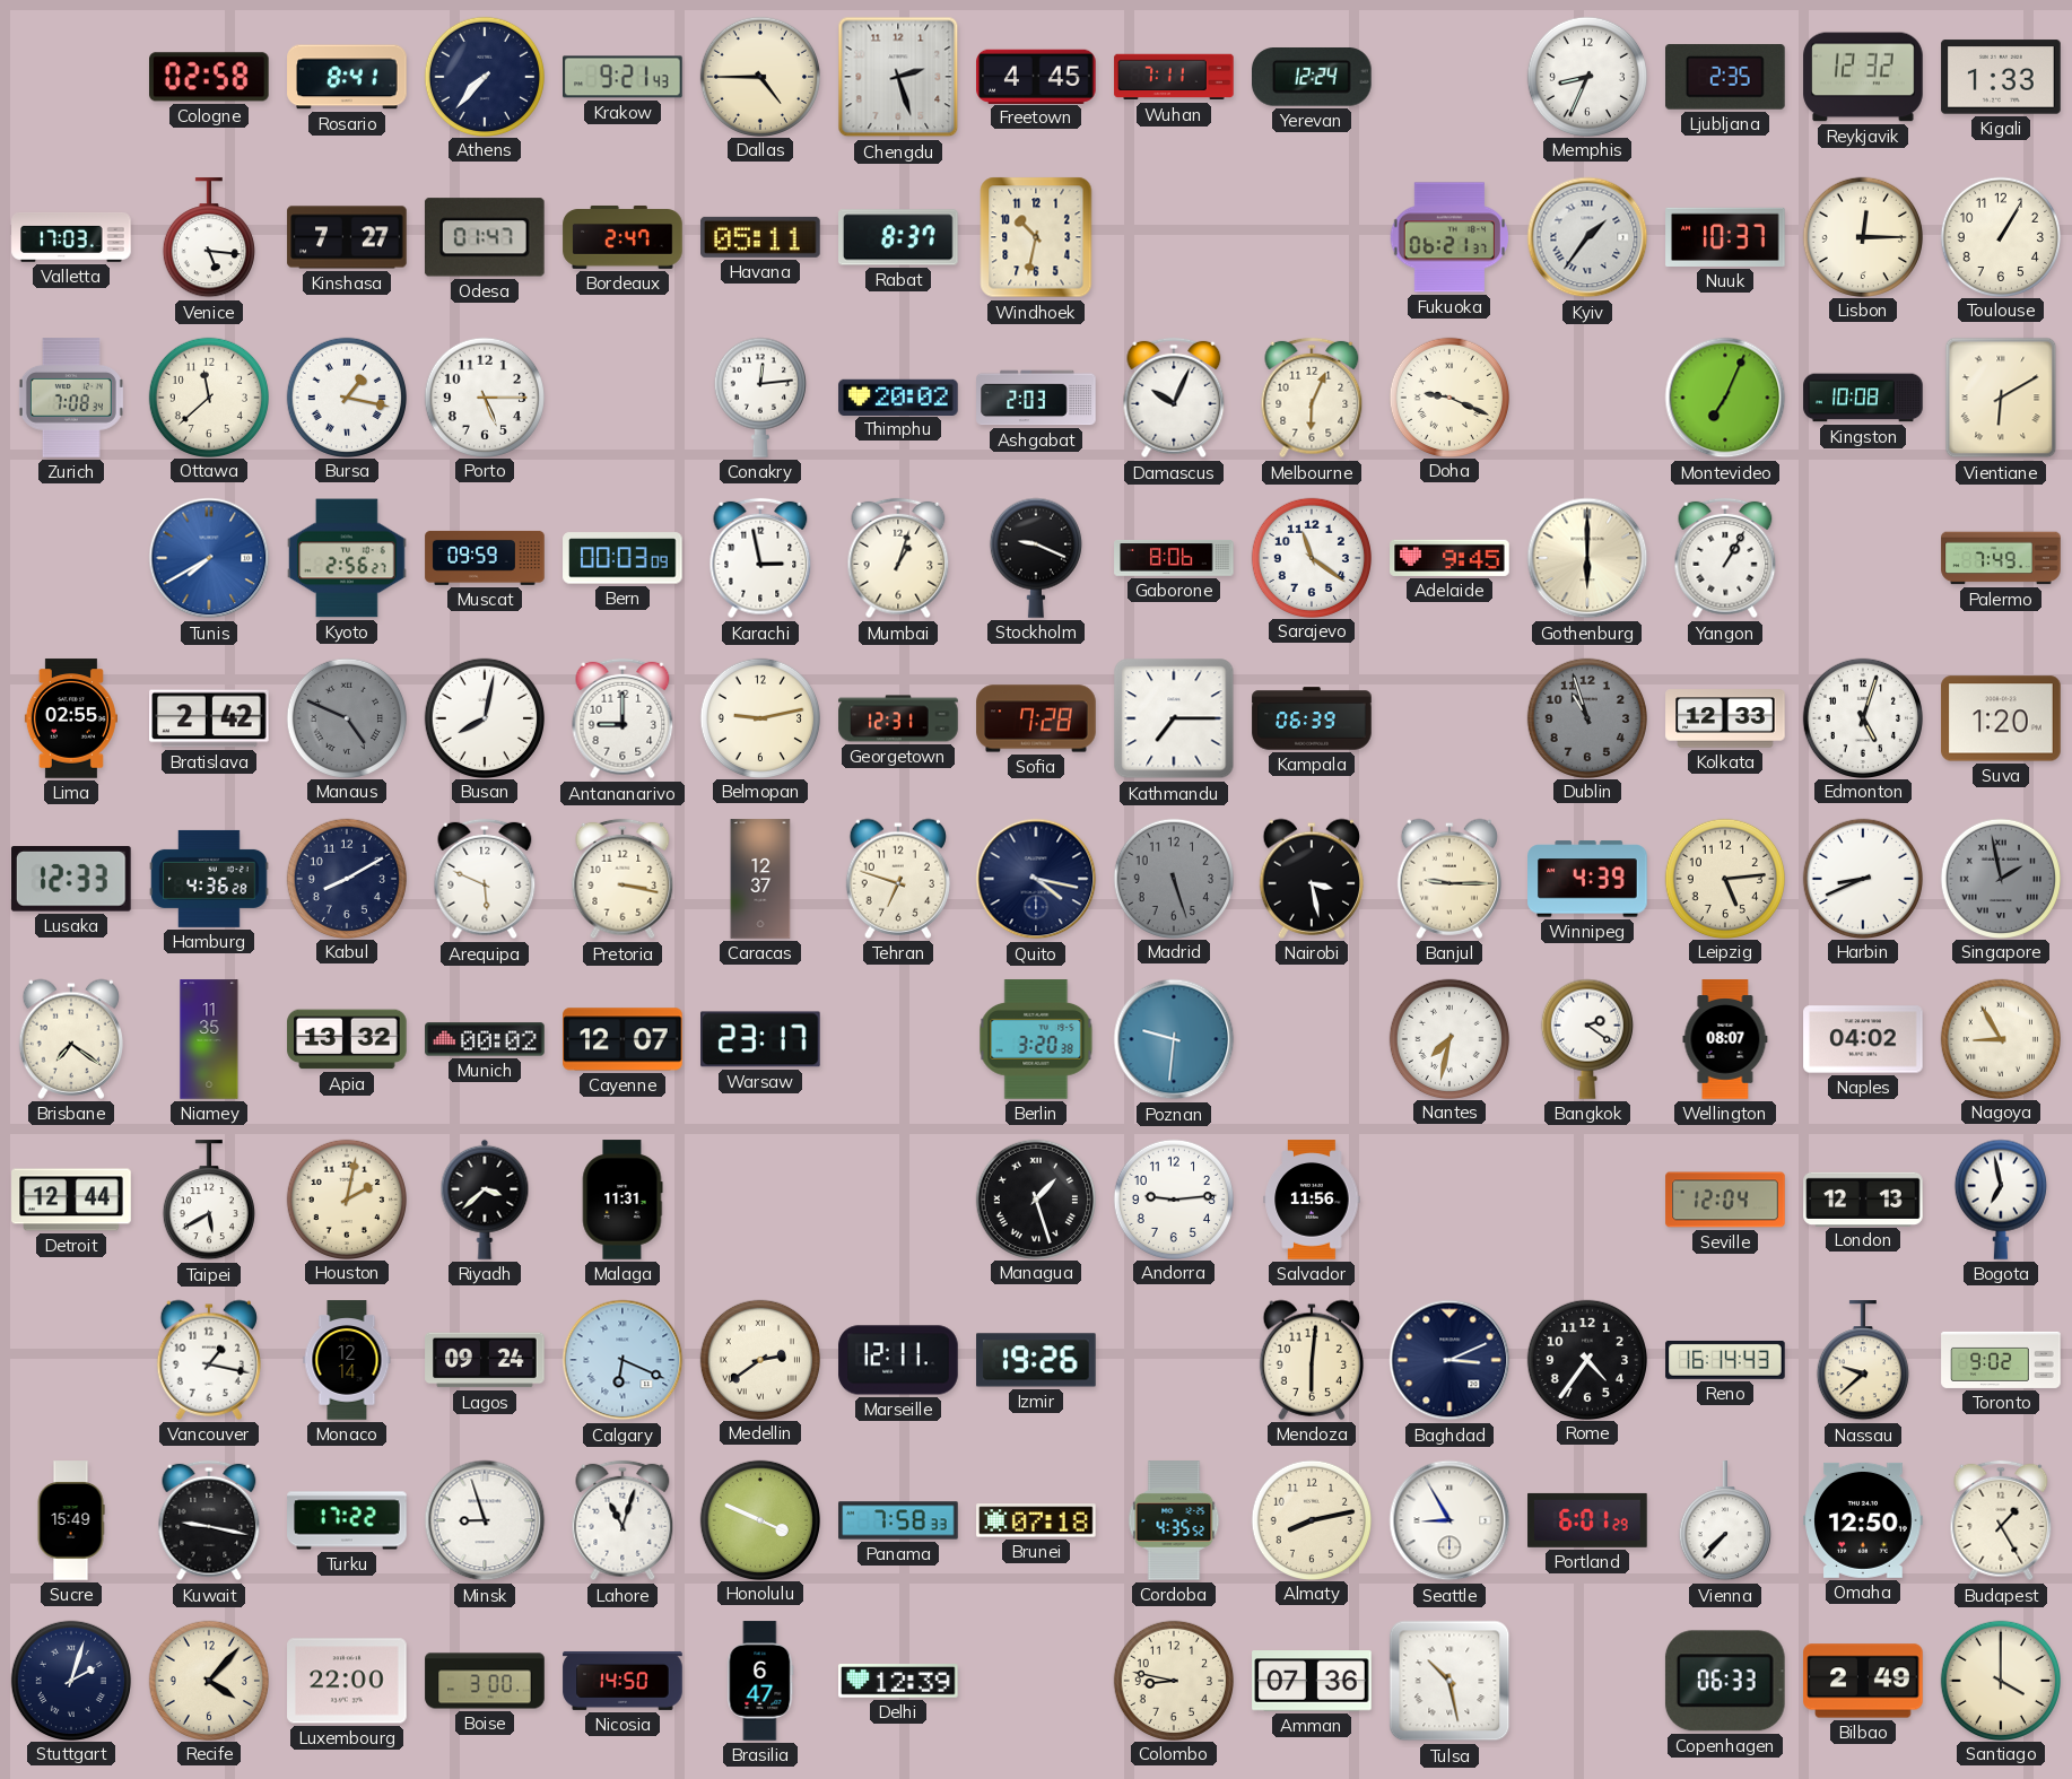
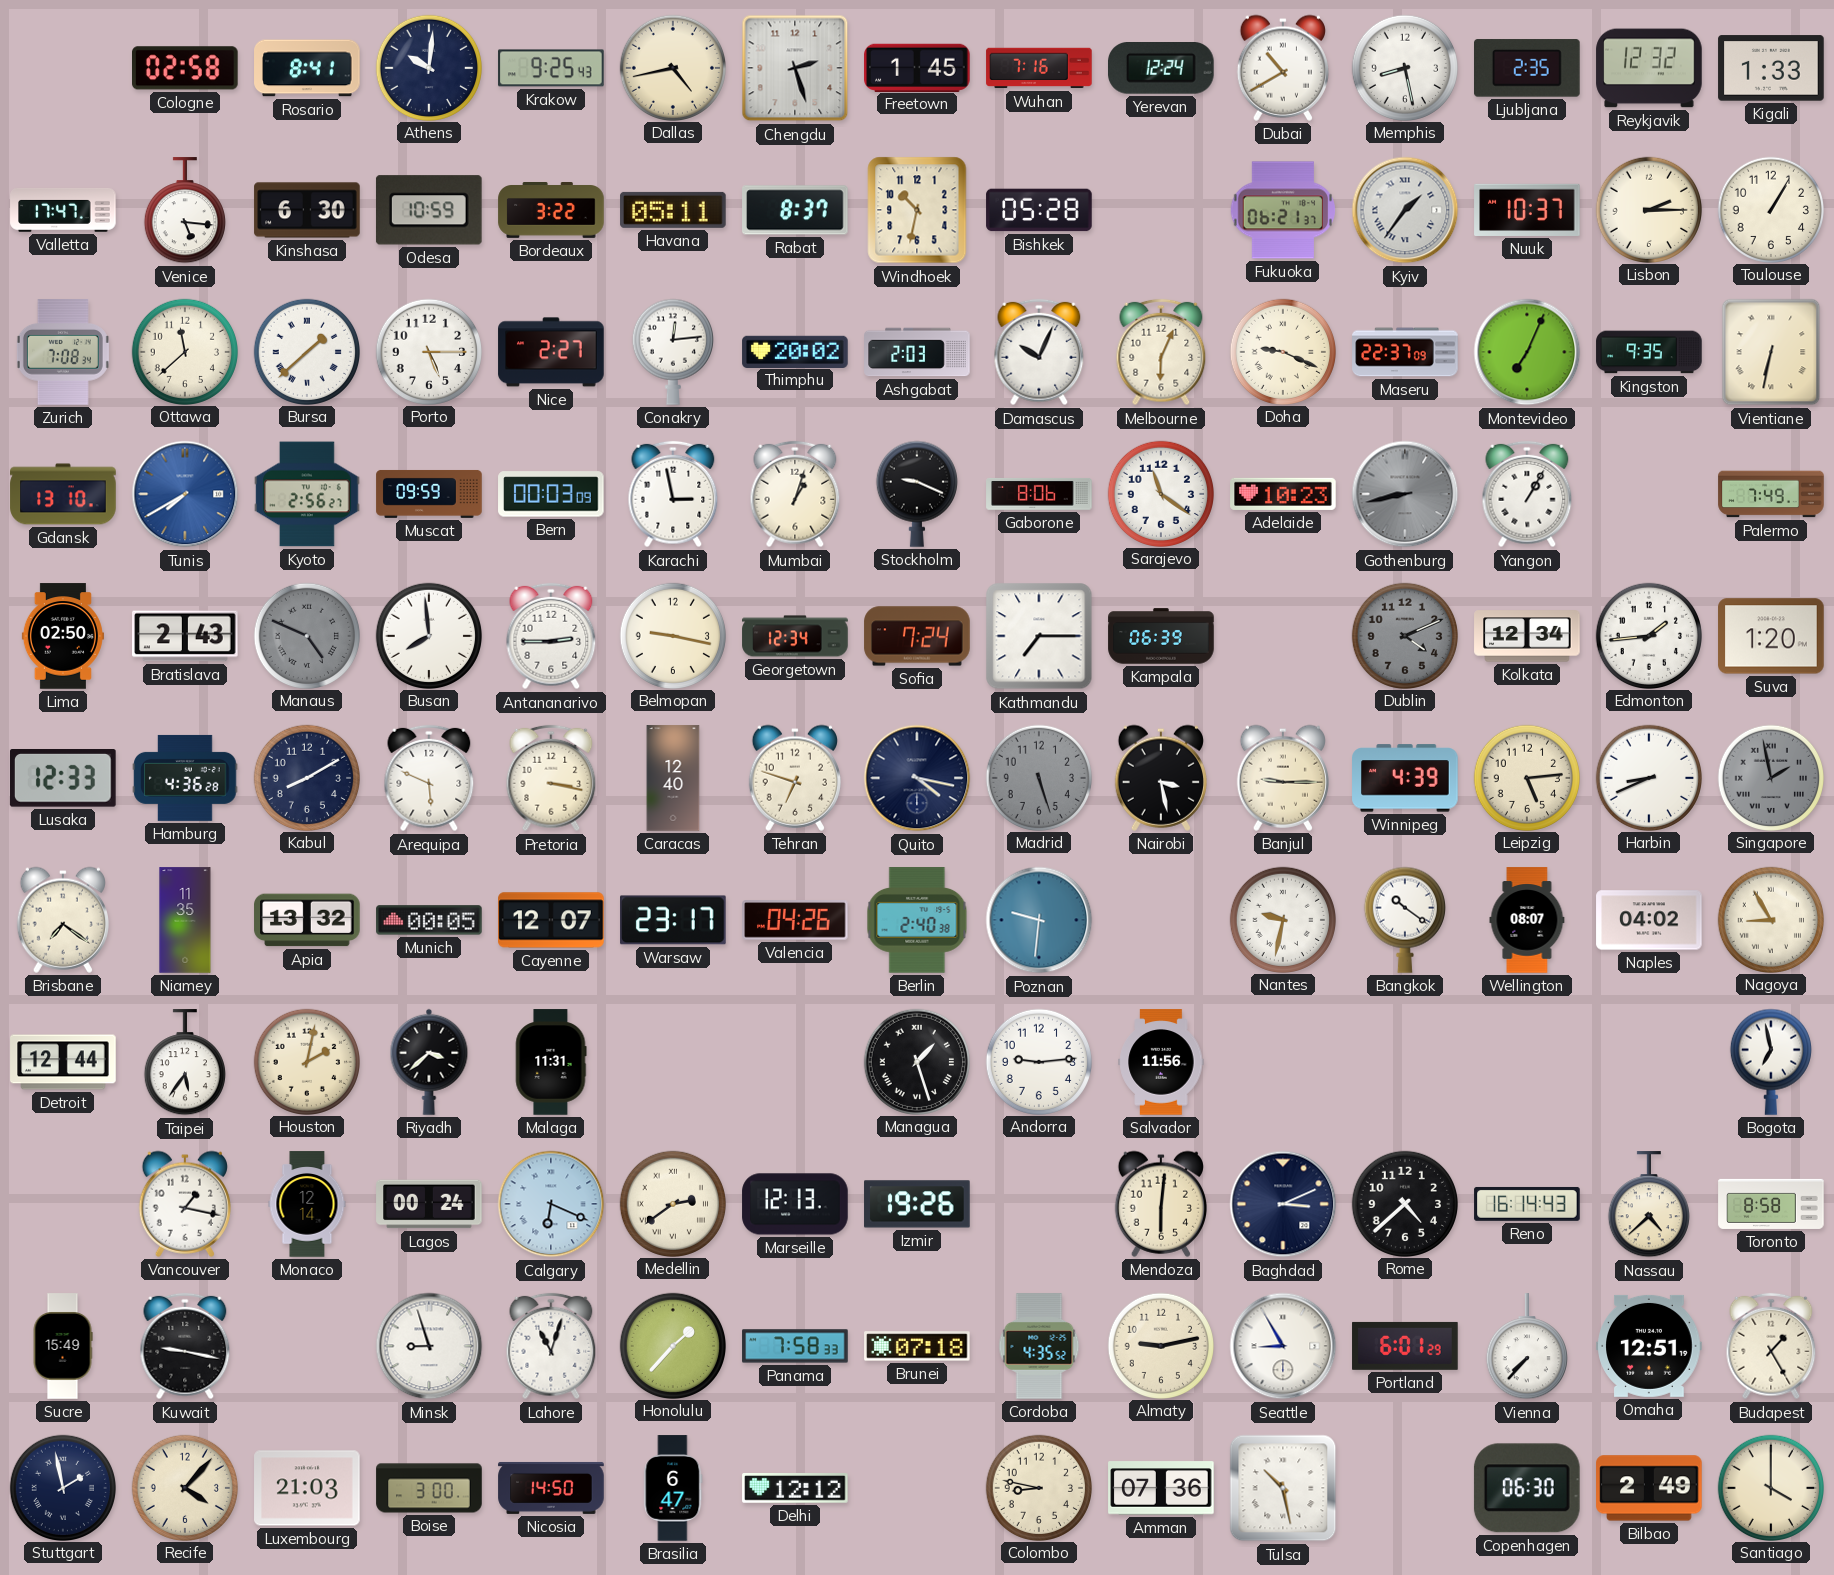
Athens: 7:37 -> 10:01
Krakow: 9:21 -> 9:25
Dallas: 4:45 -> 4:43
Freetown: 4:45 -> 1:45
Wuhan: 7:11 -> 7:16
Dubai: none -> 10:40
Memphis: 8:34 -> 8:28
Valletta: 17:03 -> 17:47
Kinshasa: 7:27 -> 6:30
Odesa: 01:47 -> 10:59
Bordeaux: 2:47 -> 3:22
Bishkek: none -> 05:28
Lisbon: 12:15 -> 2:15
Bursa: 1:17 -> 1:38
Nice: none -> 2:27
Maseru: none -> 22:37
Kingston: 10:08 -> 9:35
Vientiane: 6:10 -> 6:32
Gdansk: none -> 13:10
Adelaide: 9:45 -> 10:23
Gothenburg: 6:00 -> 8:43
Gothenburg dial: cream -> grey
Lima: 02:55 -> 02:50
Bratislava: 2:42 -> 2:43
Busan: 8:02 -> 7:59
Antananarivo: 9:00 -> 2:45
Belmopan: 9:13 -> 9:17
Georgetown: 12:31 -> 12:34
Sofia: 7:28 -> 7:24
Dublin: 10:57 -> 4:11
Kolkata: 12:33 -> 12:34
Edmonton: 5:03 -> 1:44
Caracas: 12:37 -> 12:40
Munich: 00:02 -> 00:05
Valencia: none -> 04:26
Berlin: 3:20 -> 2:40
Nantes: 7:32 -> 9:32
Bangkok: 2:21 -> 10:21
Taipei: 5:40 -> 5:36
Seville: 12:04 -> none
London: 12:13 -> none
Lagos: 09:24 -> 00:24
Marseille: 12:11 -> 12:13
Rome: 4:36 -> 4:38
Nassau: 9:38 -> 4:38
Toronto: 9:02 -> 8:58
Turku: 17:22 -> none
Honolulu: 3:49 -> 1:37
Almaty: 8:13 -> 9:13
Omaha: 12:50 -> 12:51
Stuttgart: 2:03 -> 1:58
Luxembourg: 22:00 -> 21:03
Delhi: 12:39 -> 12:12
Copenhagen: 06:33 -> 06:30
